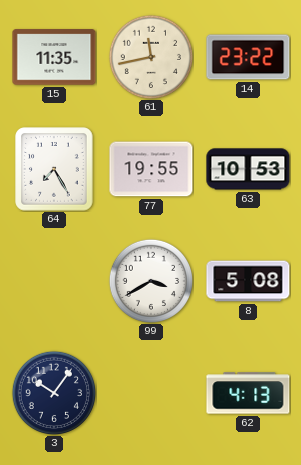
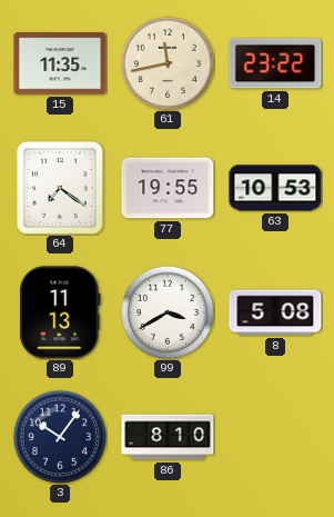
64: 7:25 -> 7:21
89: none -> 11:13
86: none -> 8:10
62: 4:13 -> none
